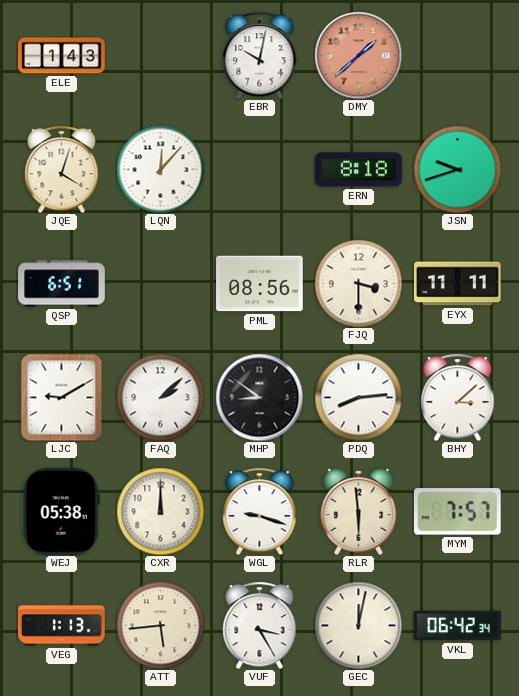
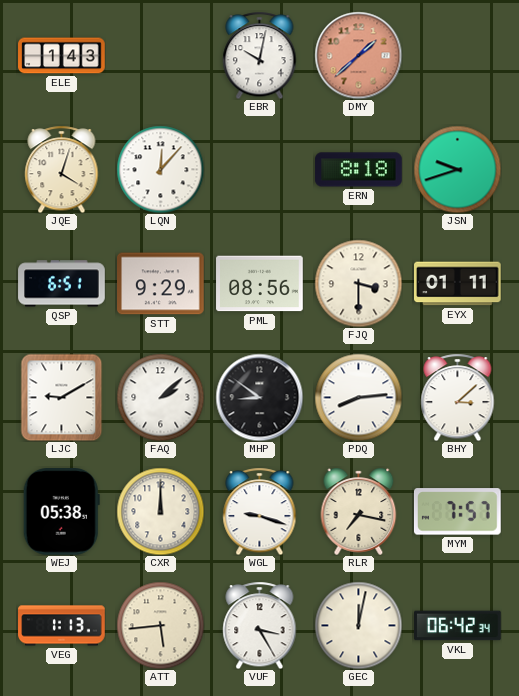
STT: none -> 9:29
EYX: 11:11 -> 01:11
RLR: 5:59 -> 7:17
